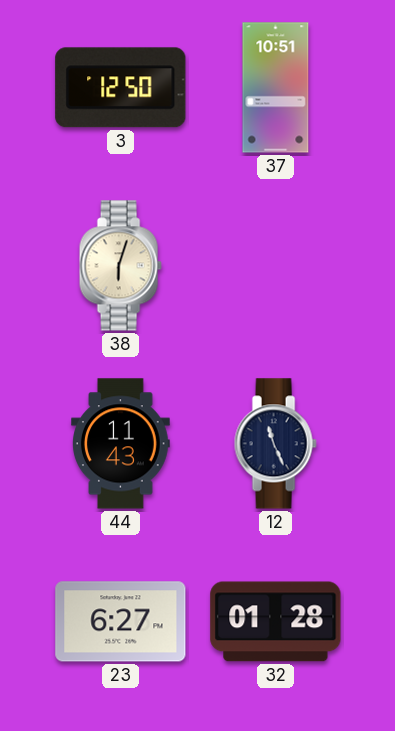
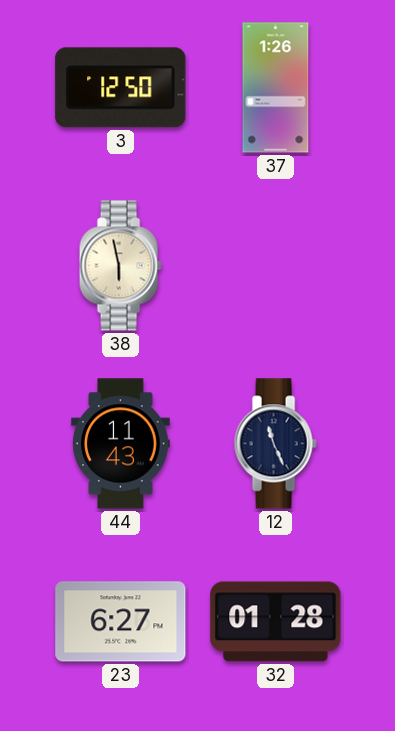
37: 10:51 -> 1:26
38: 6:03 -> 5:58
